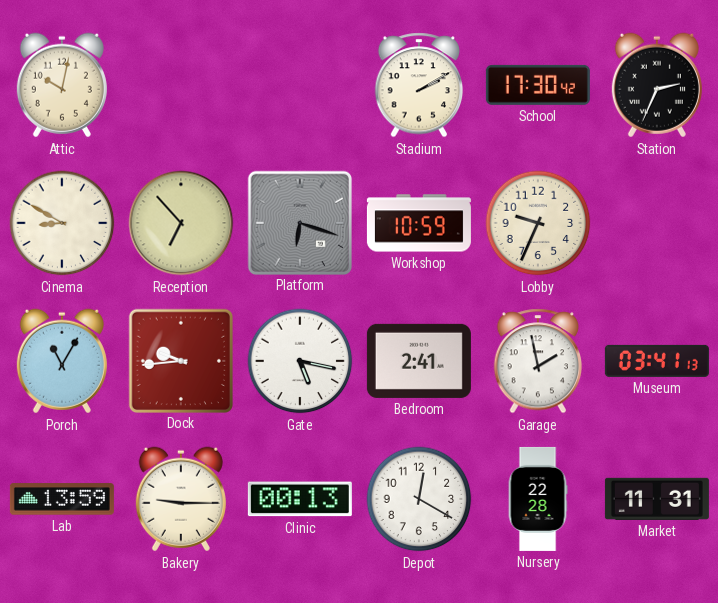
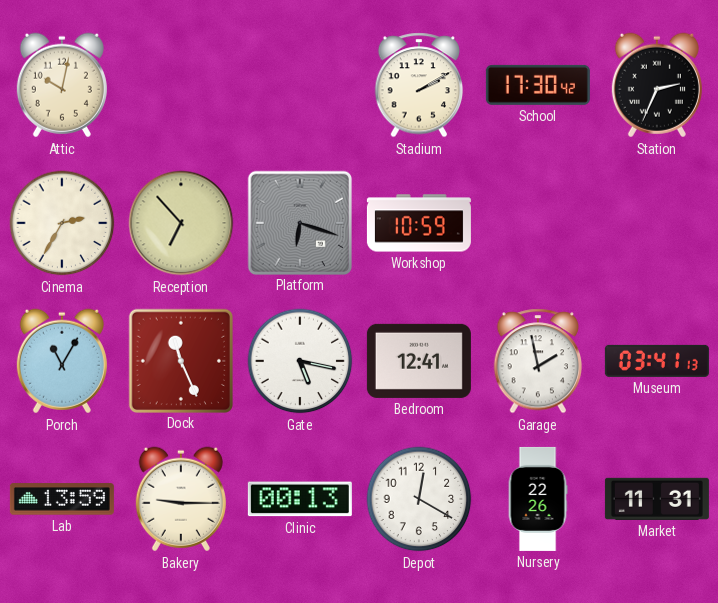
Cinema: 8:50 -> 2:35
Lobby: 9:34 -> none
Dock: 9:44 -> 11:26
Bedroom: 2:41 -> 12:41
Nursery: 22:28 -> 22:26
